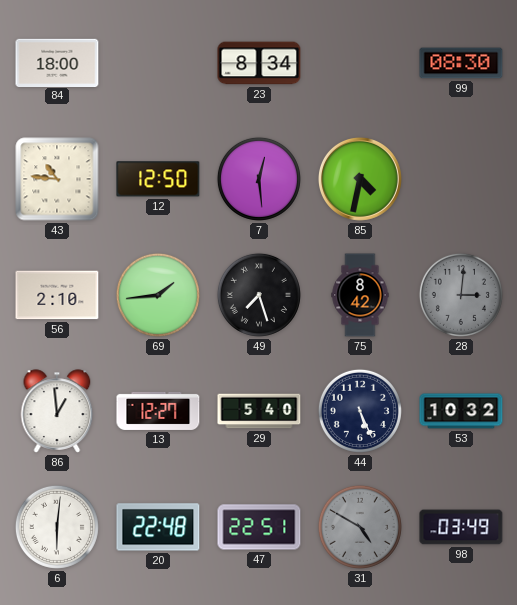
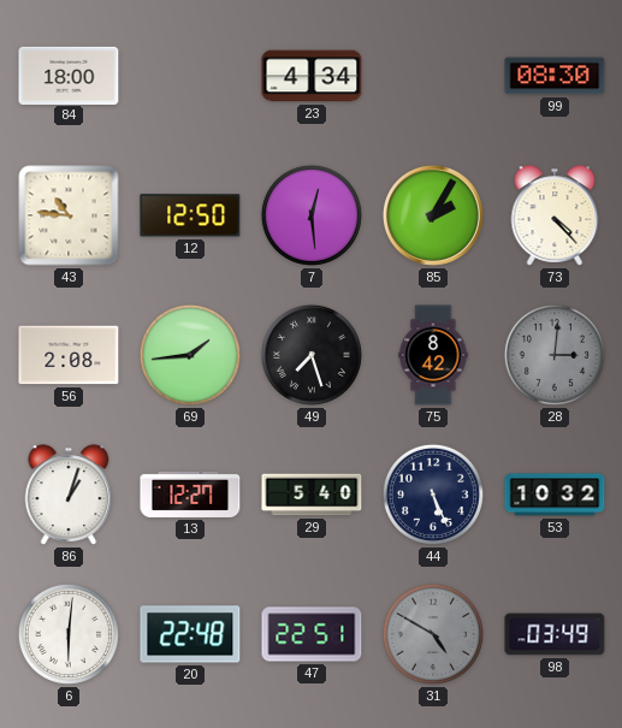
23: 8:34 -> 4:34
85: 4:32 -> 2:05
73: none -> 4:23
56: 2:10 -> 2:08
86: 12:59 -> 1:03
